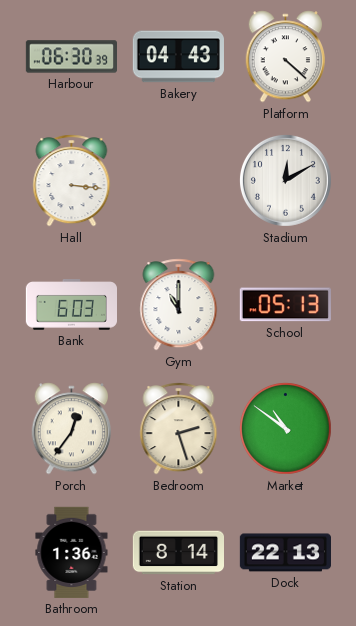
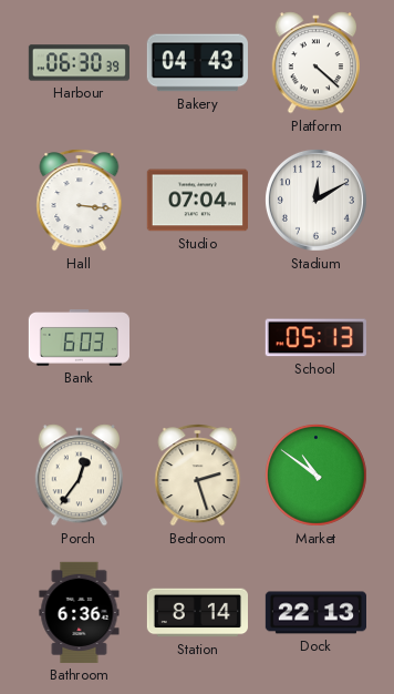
Studio: none -> 07:04
Gym: 11:00 -> none
Bathroom: 1:36 -> 6:36
